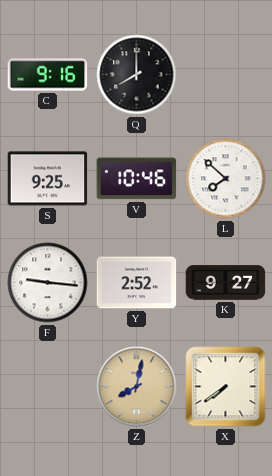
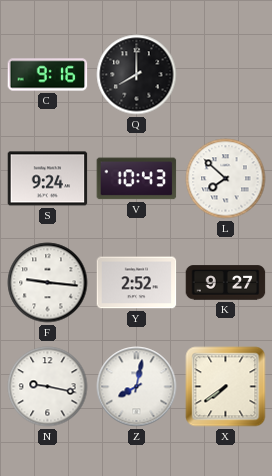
S: 9:25 -> 9:24
V: 10:46 -> 10:43
N: none -> 9:17
Z dial: champagne -> white
